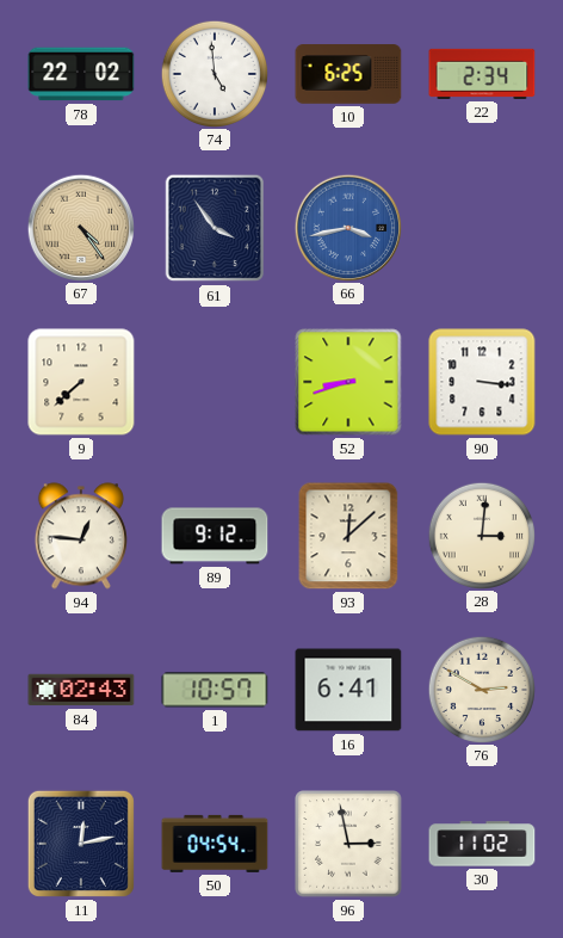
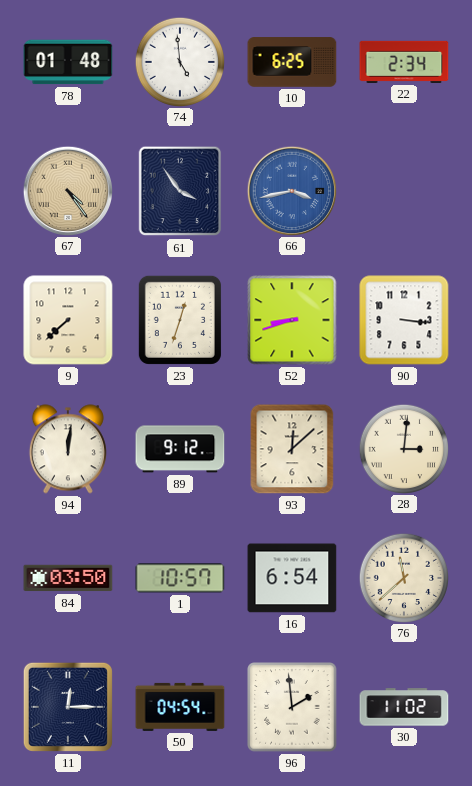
78: 22:02 -> 01:48
23: none -> 12:33
94: 12:46 -> 12:01
84: 02:43 -> 03:50
16: 6:41 -> 6:54
76: 2:50 -> 11:38
11: 12:13 -> 12:15
96: 2:58 -> 1:59
